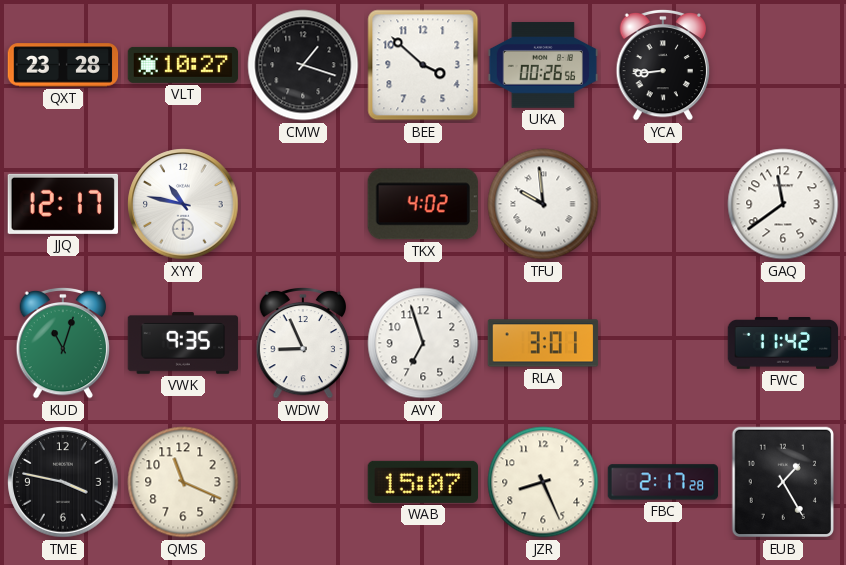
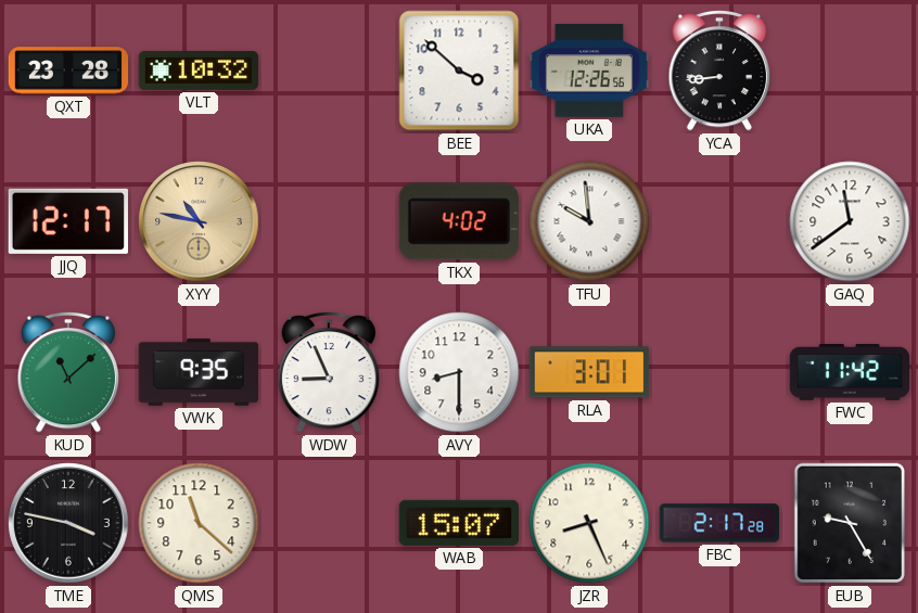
VLT: 10:27 -> 10:32
CMW: 1:18 -> none
UKA: 00:26 -> 12:26
XYY dial: white -> champagne
KUD: 11:03 -> 11:08
AVY: 6:57 -> 8:30
QMS: 11:19 -> 11:22
EUB: 1:25 -> 9:25
